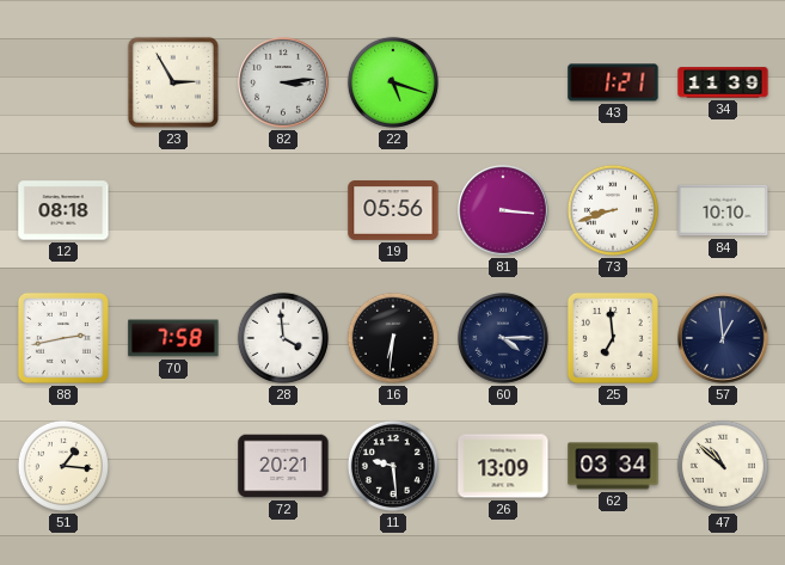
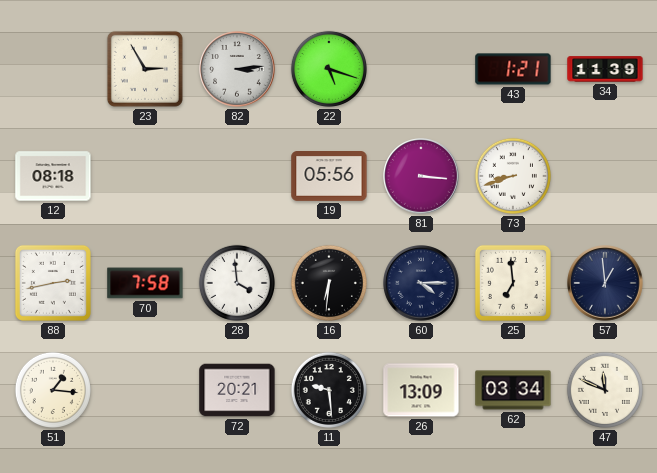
84: 10:10 -> none
47: 10:52 -> 11:49
